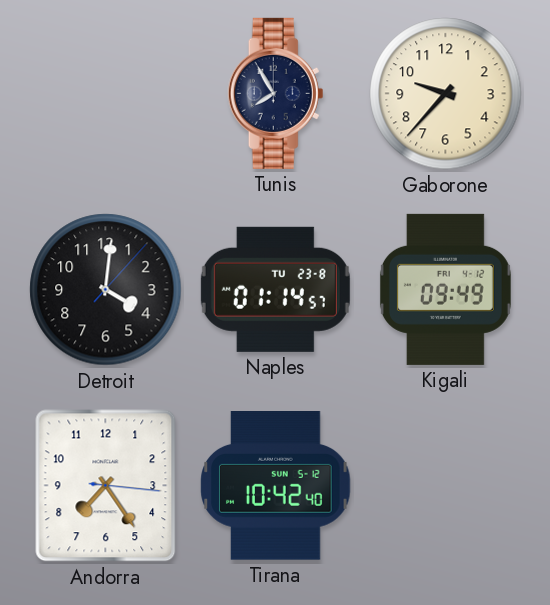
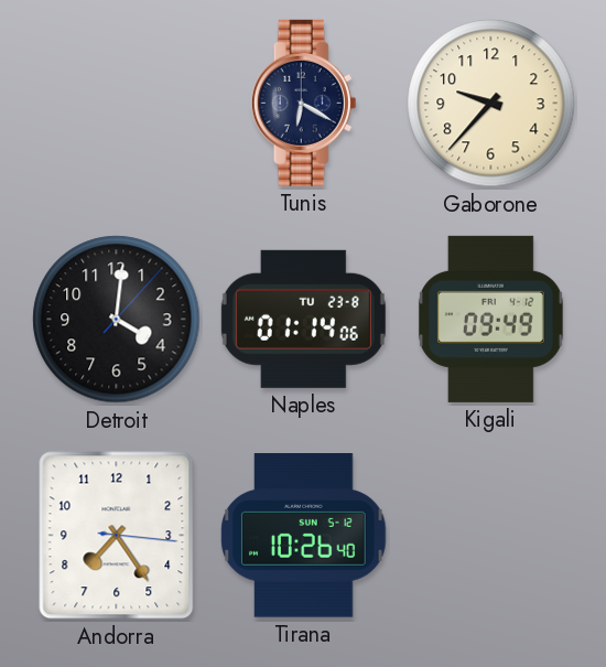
Tunis: 7:55 -> 6:20
Naples: 01:14:57 -> 01:14:06
Tirana: 10:42 -> 10:26
